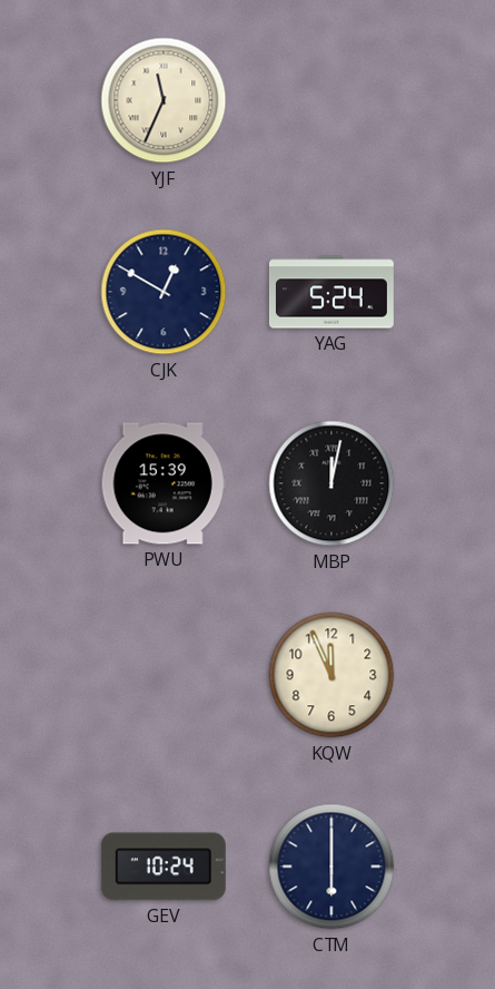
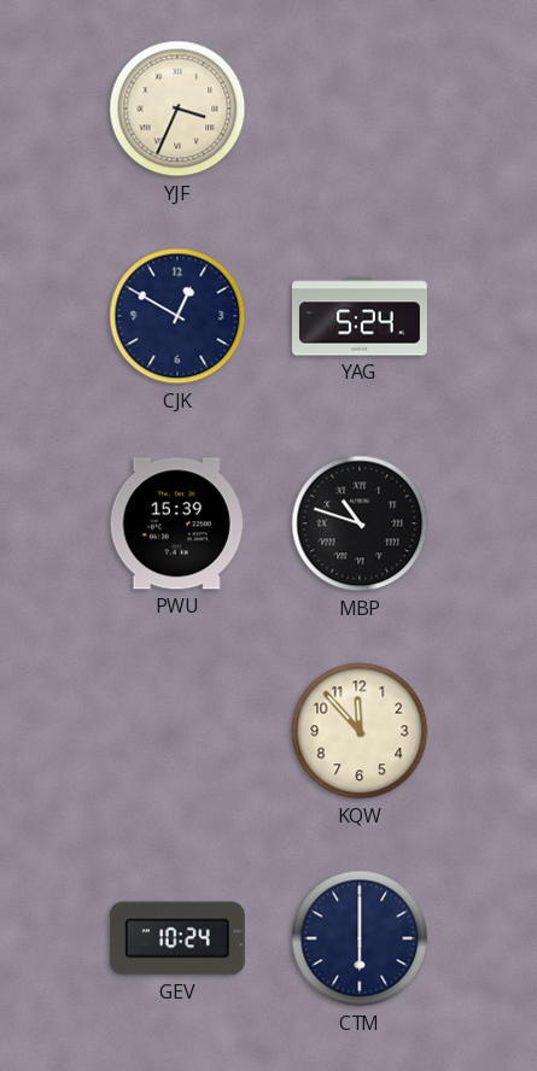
YJF: 11:34 -> 3:34
MBP: 12:02 -> 10:48
KQW: 11:56 -> 11:53
